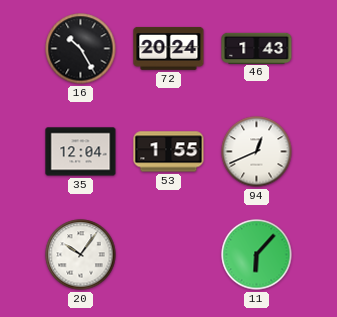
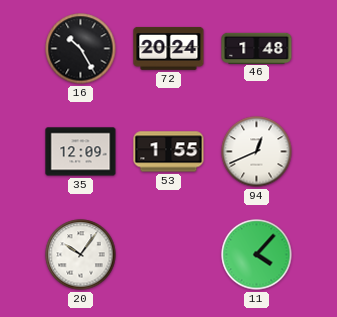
46: 1:43 -> 1:48
35: 12:04 -> 12:09
11: 6:07 -> 4:07
